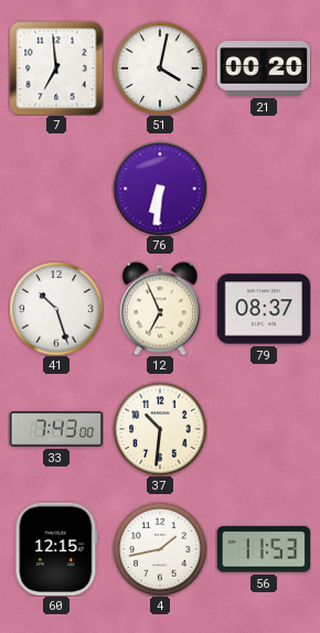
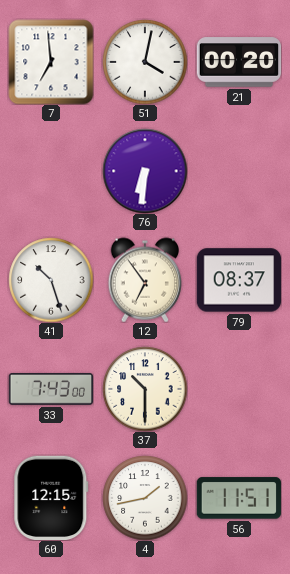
12: 6:56 -> 6:54
37: 10:31 -> 10:30
56: 11:53 -> 11:51
